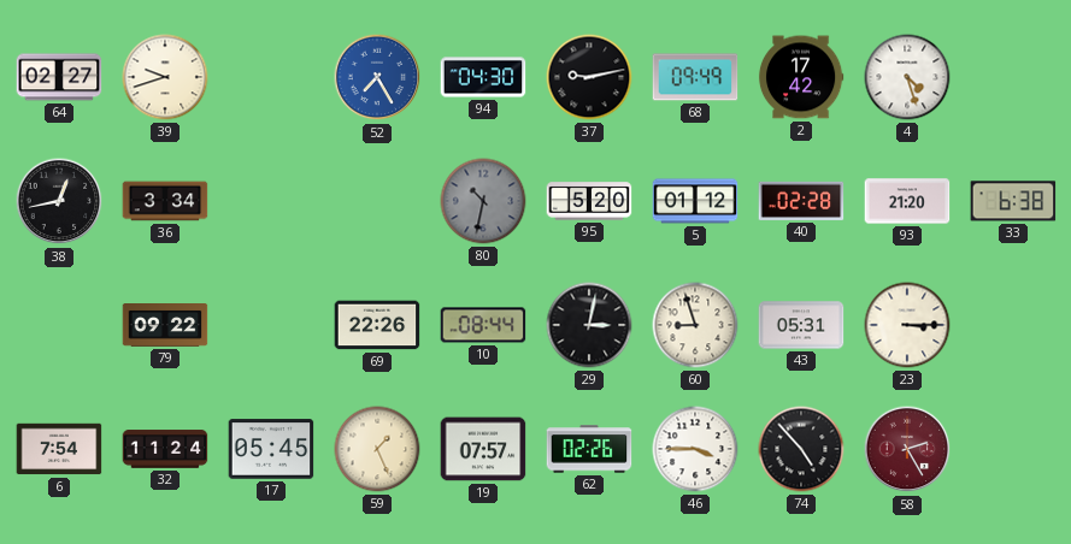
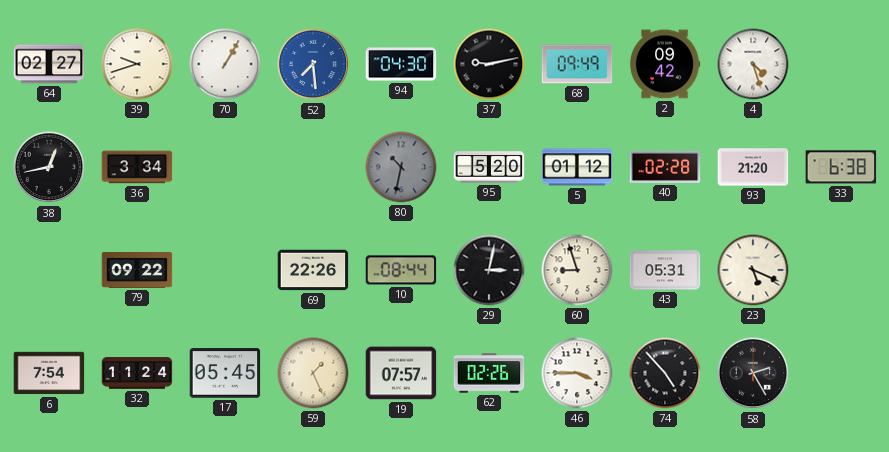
70: none -> 1:05
52: 7:25 -> 7:29
2: 17:42 -> 09:42
23: 3:15 -> 5:19
58 dial: burgundy -> black
